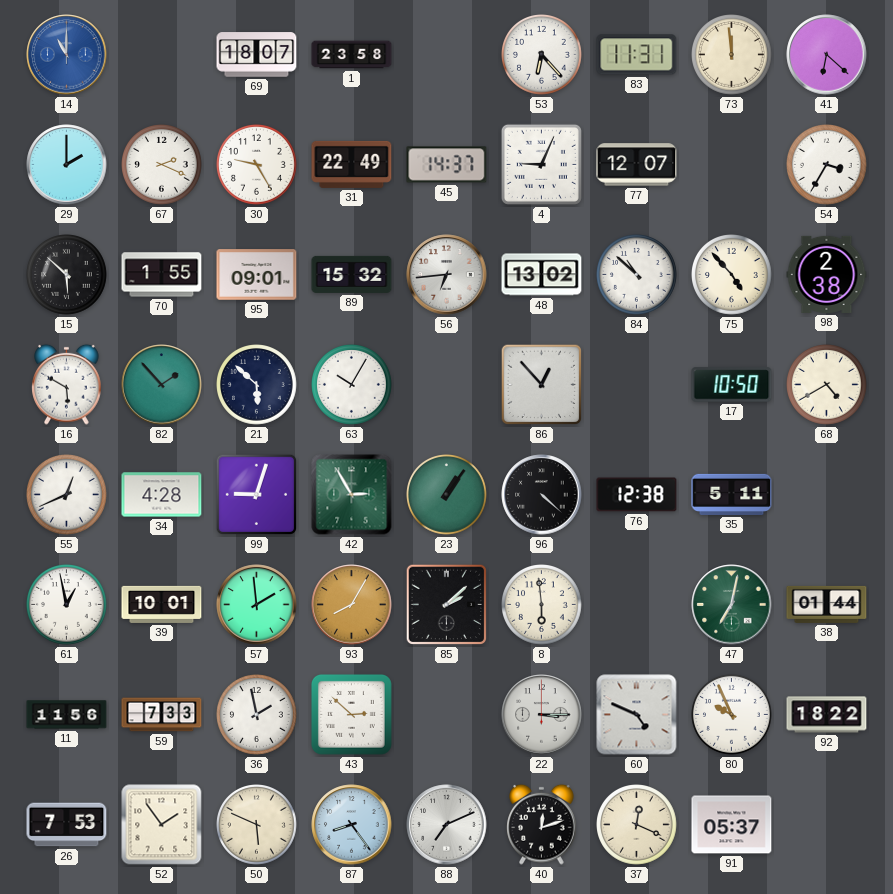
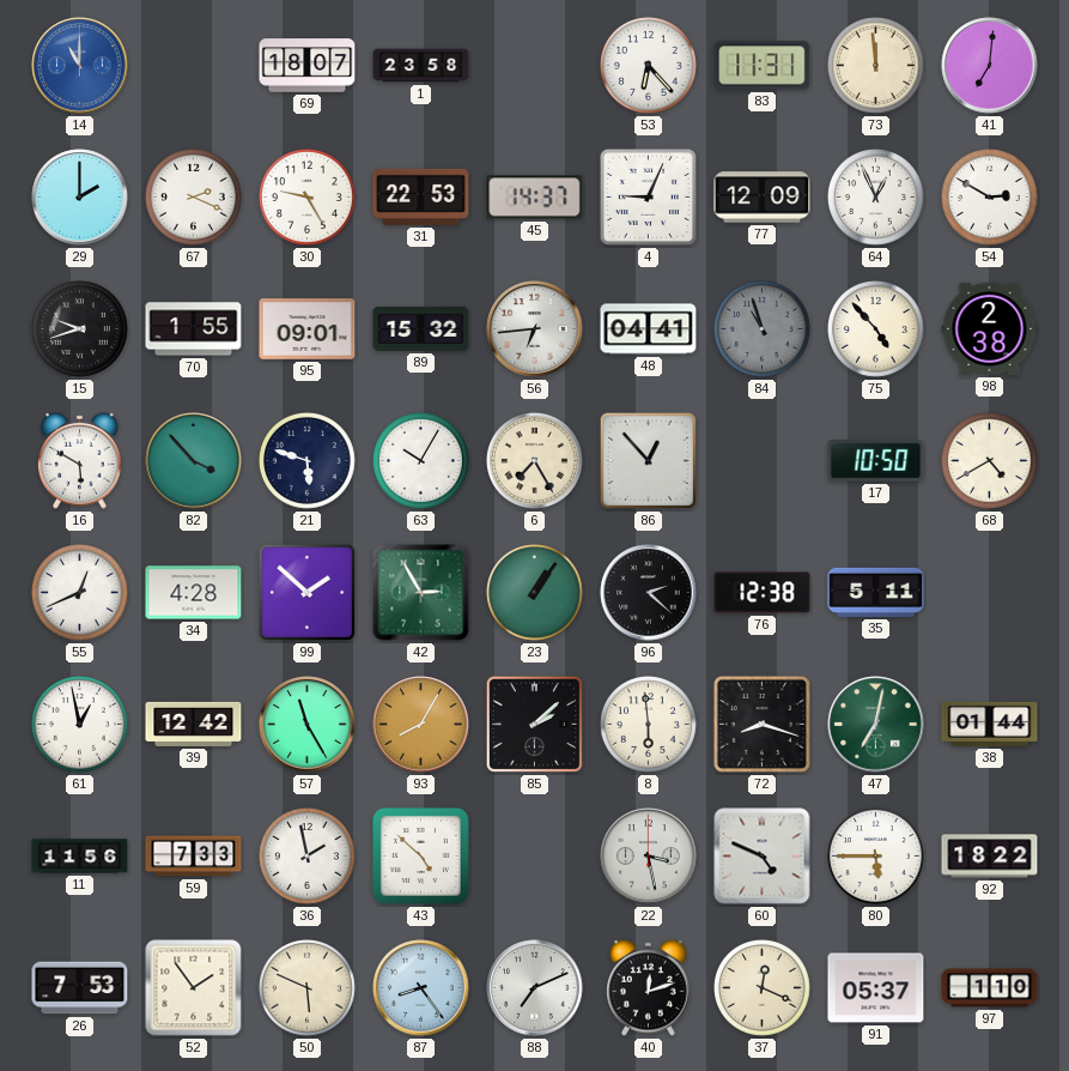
41: 6:22 -> 7:01
31: 22:49 -> 22:53
77: 12:07 -> 12:09
64: none -> 12:56
54: 3:35 -> 2:50
15: 5:52 -> 9:42
48: 13:02 -> 04:41
84: 10:52 -> 10:57
84 dial: white -> grey
82: 1:53 -> 3:53
21: 5:52 -> 5:48
6: none -> 7:25
99: 9:03 -> 1:52
96: 4:22 -> 2:22
39: 10:01 -> 12:42
57: 1:59 -> 11:25
72: none -> 8:18
43: 2:52 -> 4:52
22: 3:15 -> 3:28
80: 9:56 -> 5:45
97: none -> 1:10
